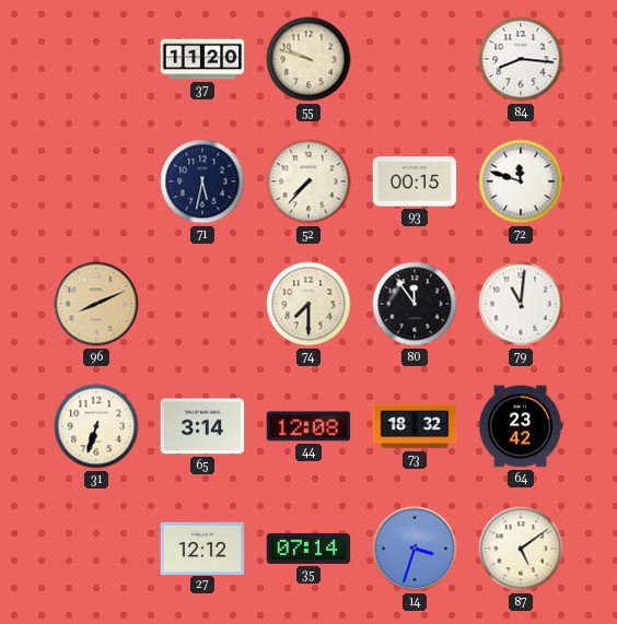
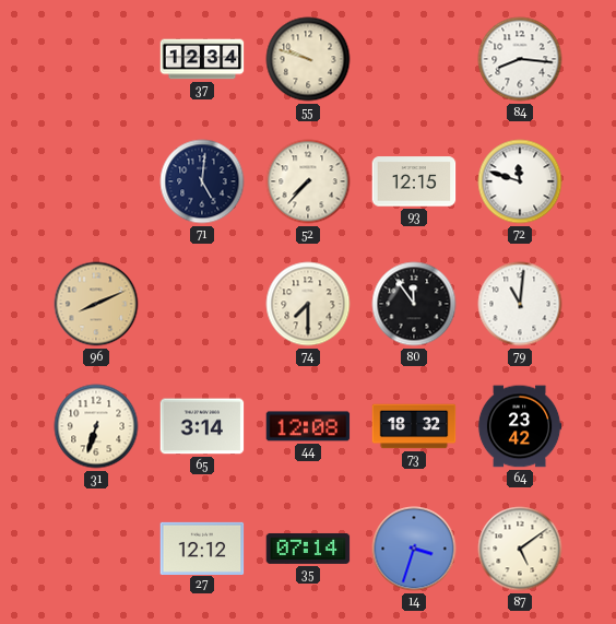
37: 11:20 -> 12:34
71: 5:32 -> 5:01
93: 00:15 -> 12:15
